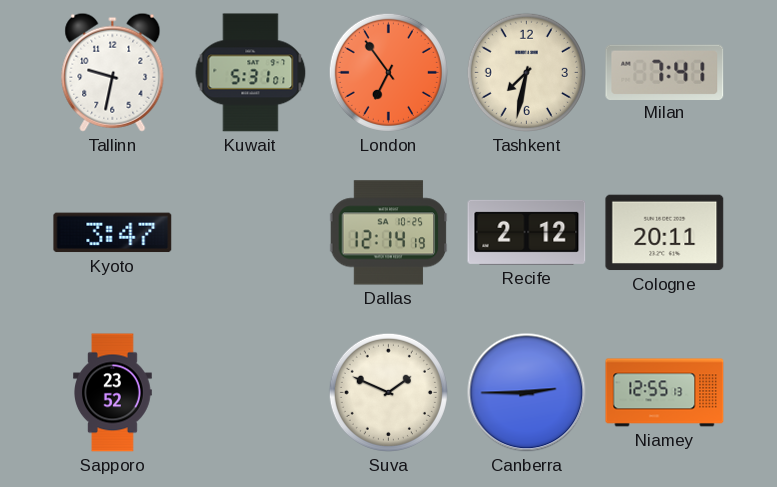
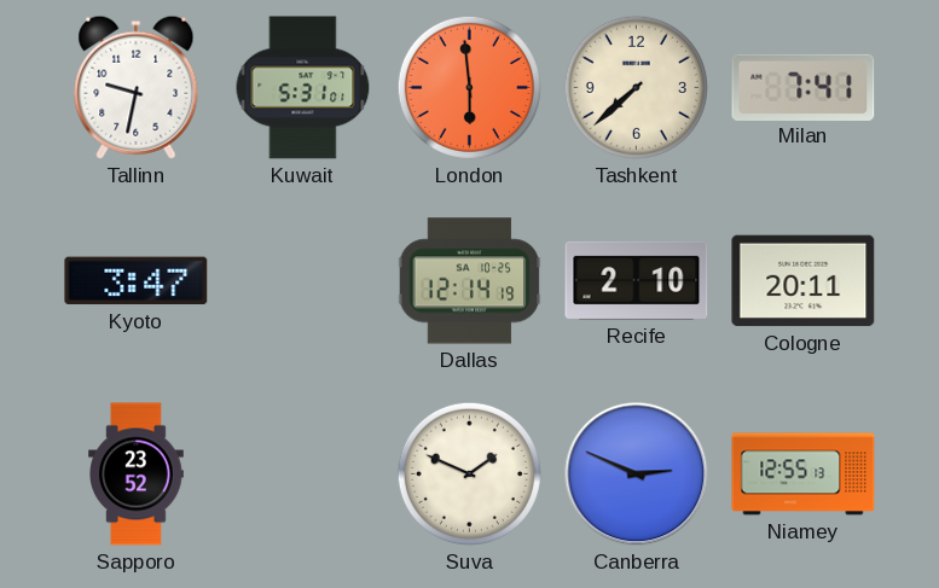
London: 6:54 -> 5:59
Tashkent: 7:32 -> 7:38
Recife: 2:12 -> 2:10
Canberra: 2:45 -> 2:49
